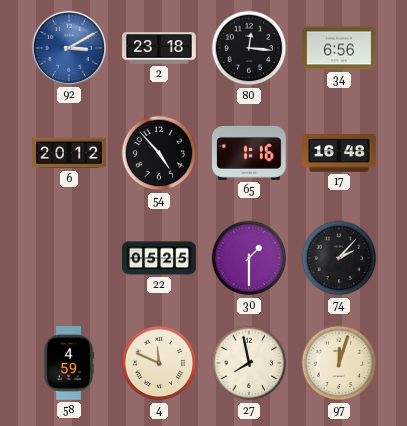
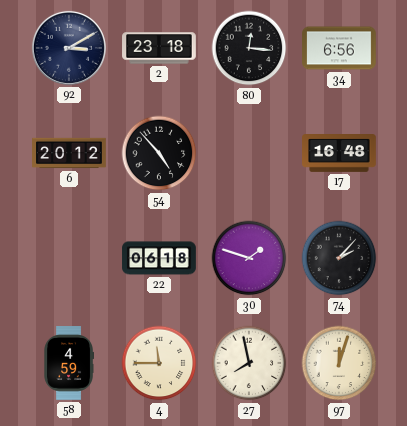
92 dial: blue -> navy
65: 1:16 -> none
22: 05:25 -> 06:18
30: 1:30 -> 1:48
4: 11:49 -> 11:45
